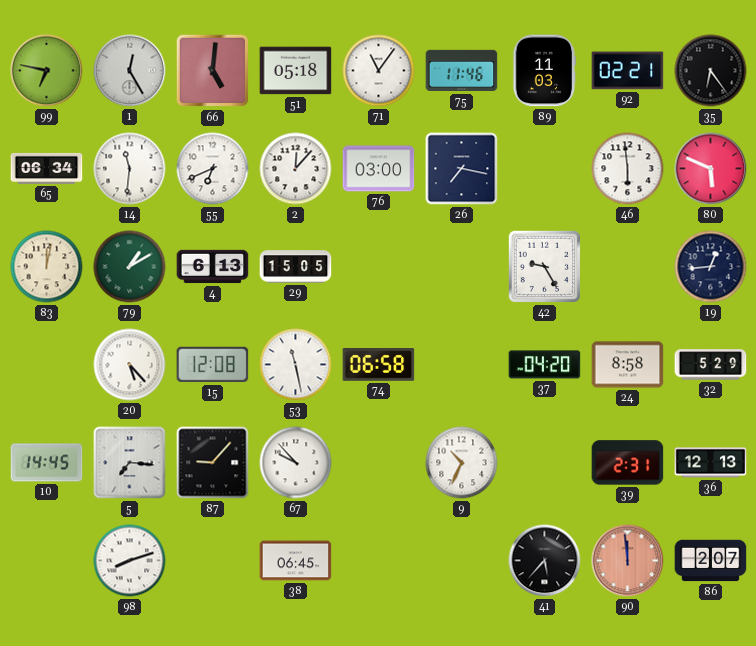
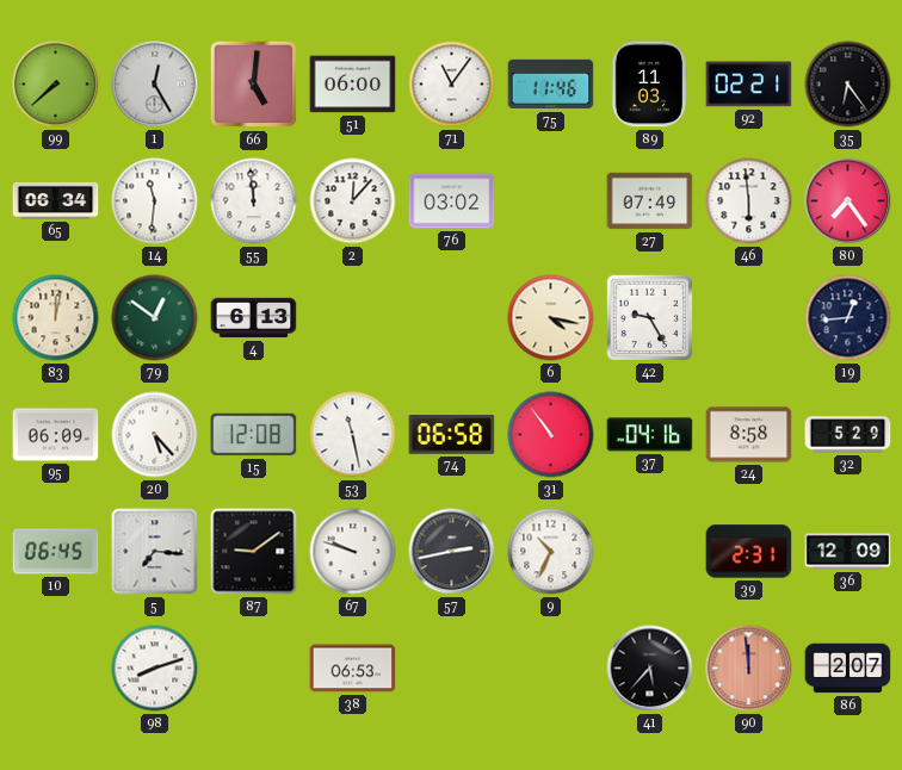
99: 6:47 -> 7:38
51: 05:18 -> 06:00
55: 6:41 -> 11:59
76: 03:00 -> 03:02
26: 7:17 -> none
27: none -> 07:49
80: 5:49 -> 7:24
79: 1:10 -> 12:51
29: 15:05 -> none
6: none -> 4:17
95: none -> 06:09
31: none -> 10:54
37: 04:20 -> 04:16
10: 14:45 -> 06:45
87: 9:07 -> 9:09
67: 9:53 -> 9:48
57: none -> 2:43
36: 12:13 -> 12:09
38: 06:45 -> 06:53
